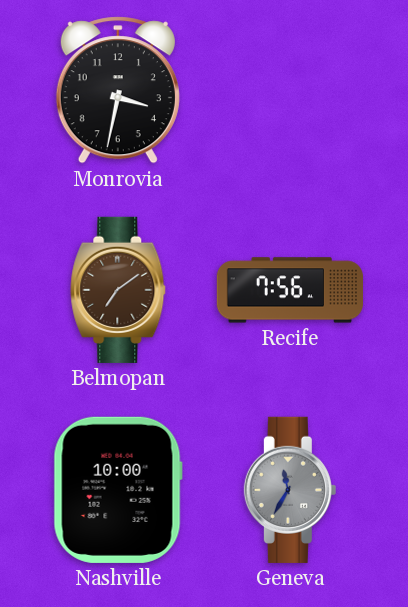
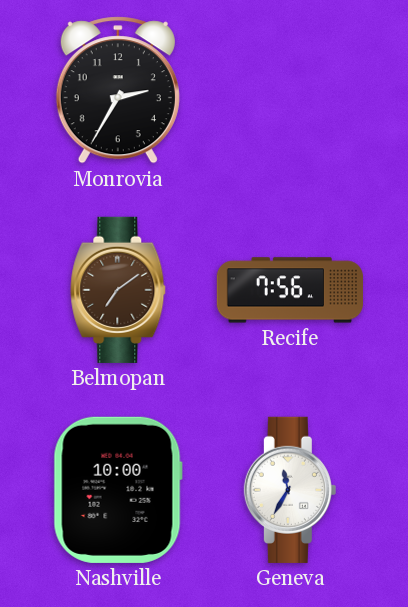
Monrovia: 3:32 -> 2:35
Geneva dial: grey -> white
